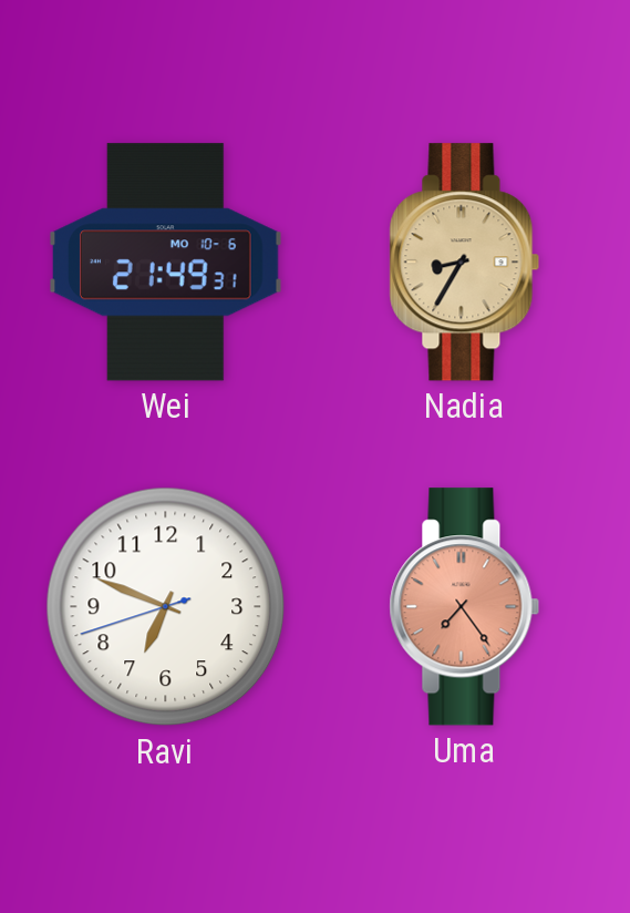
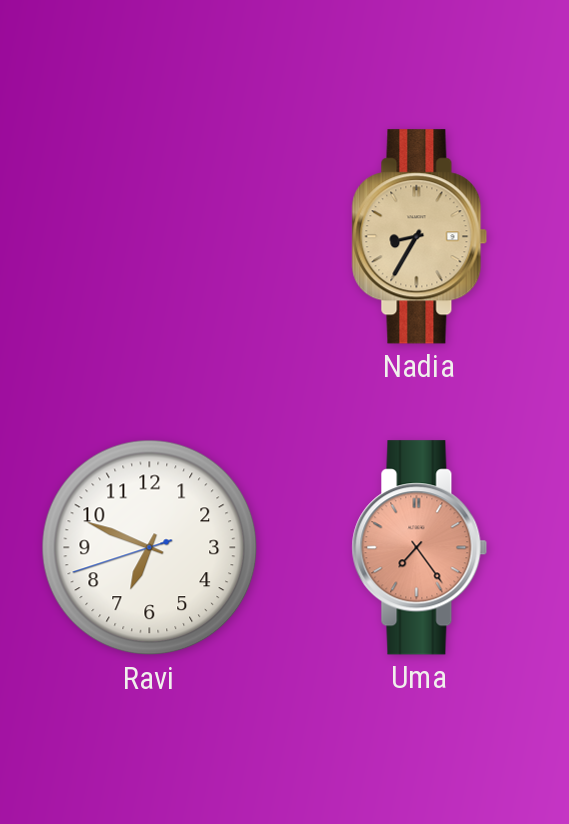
Wei: 21:49 -> none
